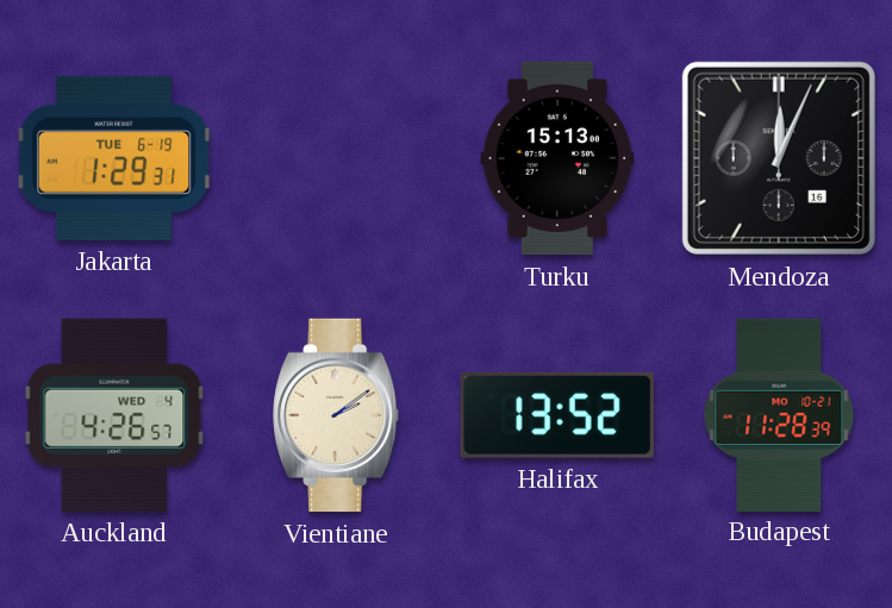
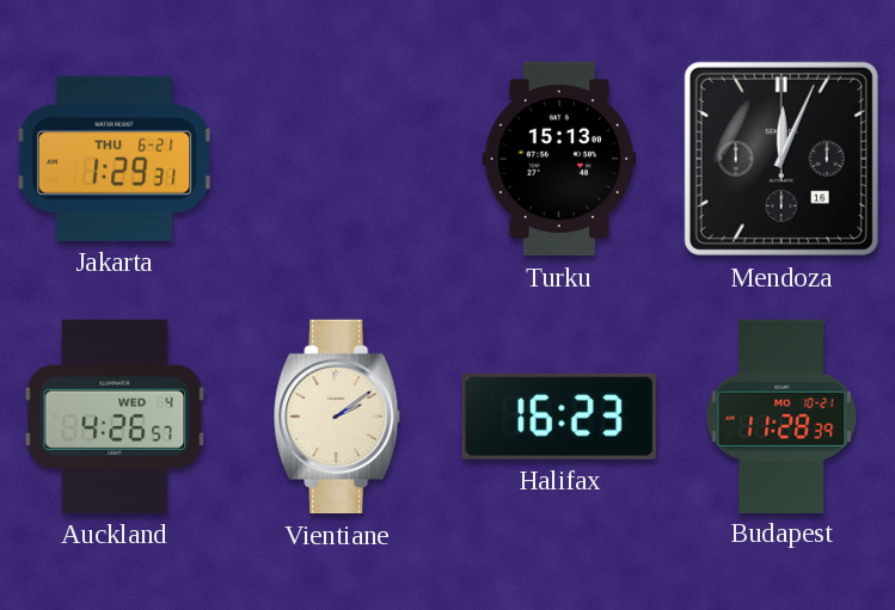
Jakarta date: TUE 6-19 -> THU 6-21
Halifax: 13:52 -> 16:23
